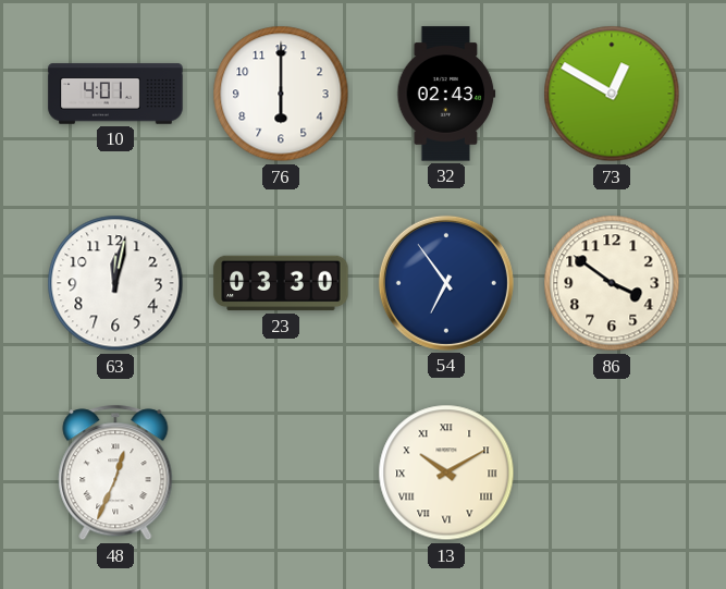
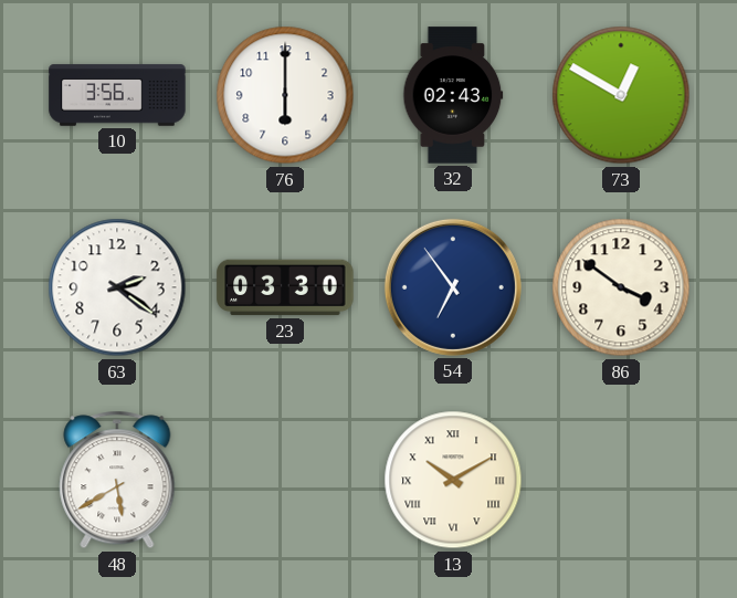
10: 4:01 -> 3:56
63: 12:02 -> 2:21
48: 12:34 -> 5:40
